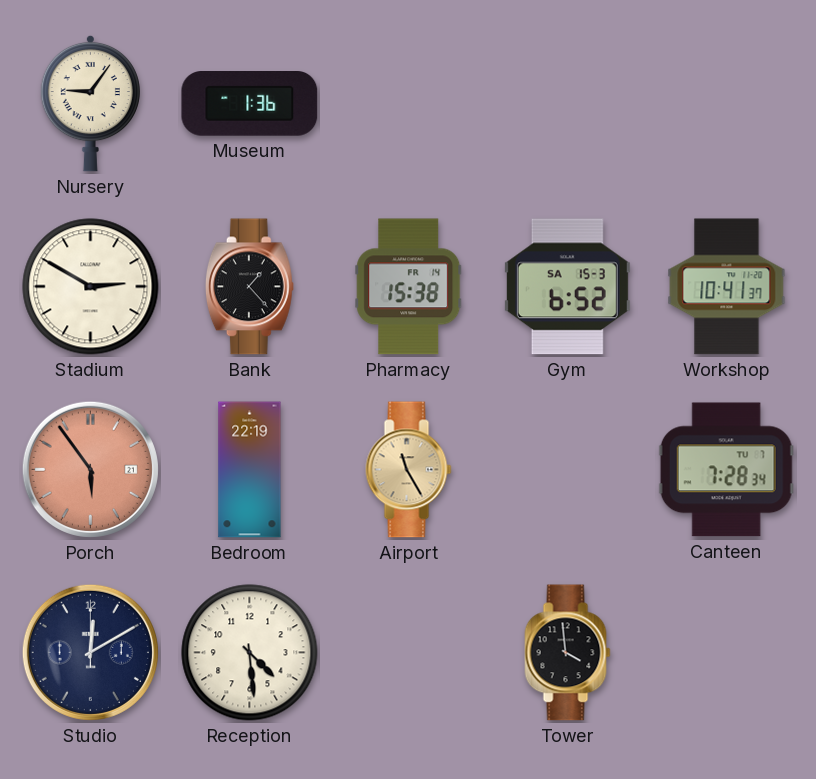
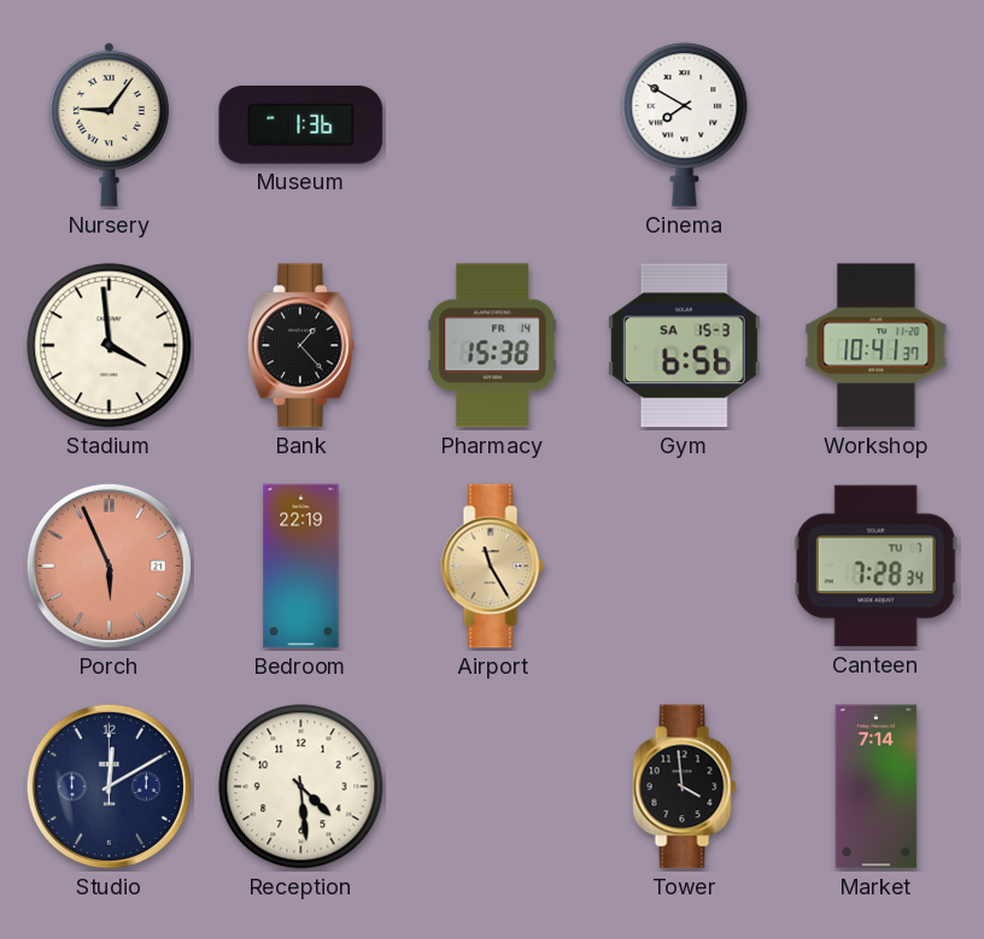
Cinema: none -> 7:50
Stadium: 2:50 -> 3:59
Gym: 6:52 -> 6:56
Porch: 5:54 -> 5:56
Market: none -> 7:14
